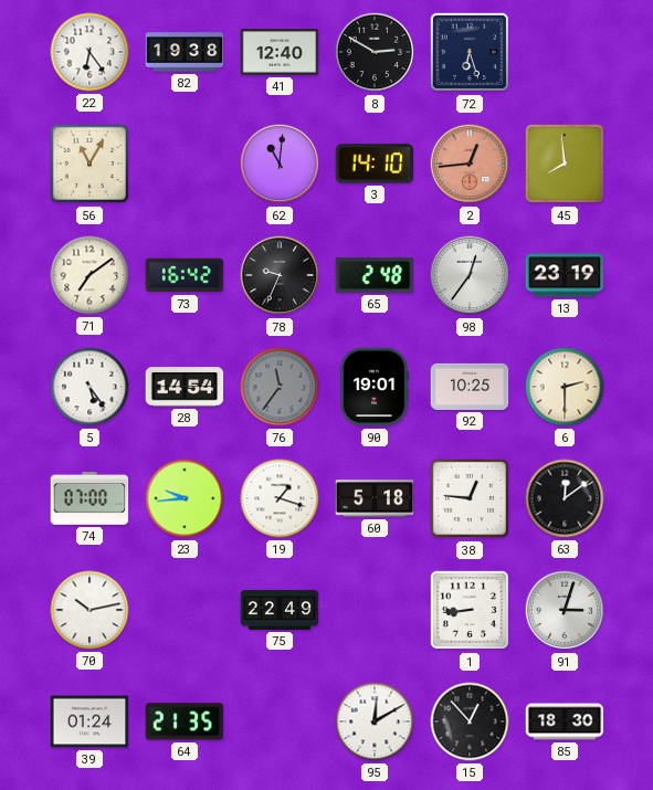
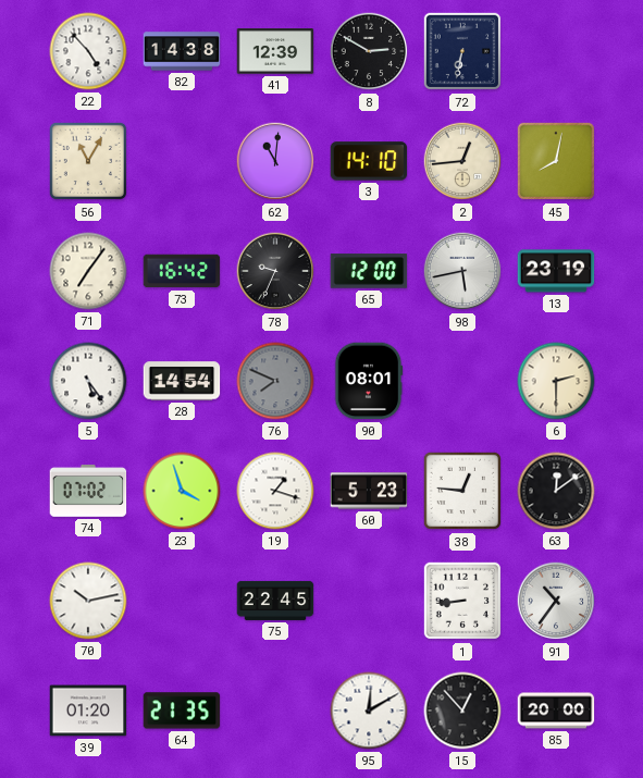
22: 6:24 -> 4:53
82: 19:38 -> 14:38
41: 12:40 -> 12:39
72: 6:27 -> 6:32
2 dial: salmon -> cream
45: 7:59 -> 8:02
71: 7:09 -> 7:06
65: 2:48 -> 12:00
98: 12:36 -> 5:43
76: 11:36 -> 7:49
90: 19:01 -> 08:01
92: 10:25 -> none
74: 07:00 -> 07:02
23: 9:44 -> 3:57
60: 5:18 -> 5:23
75: 22:49 -> 22:45
91: 3:03 -> 10:36
39: 01:24 -> 01:20
85: 18:30 -> 20:00
